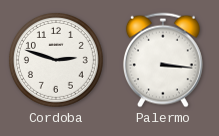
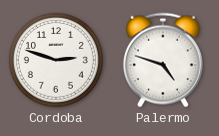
Palermo: 3:16 -> 4:48
